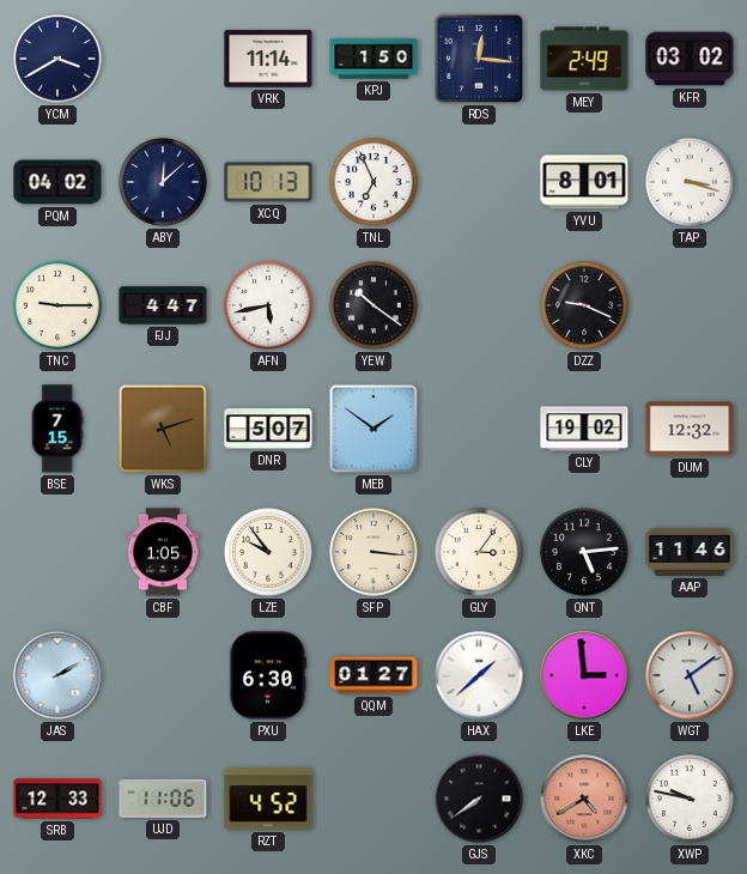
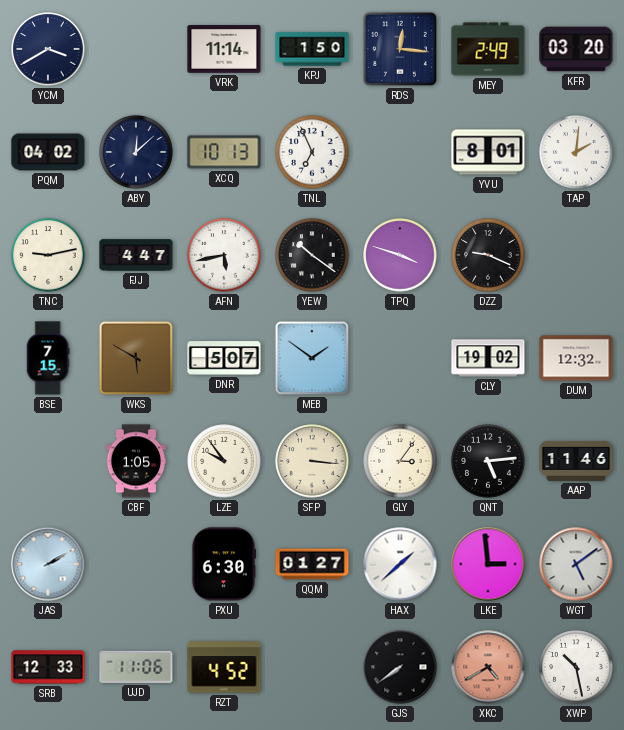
KFR: 03:02 -> 03:20
TAP: 3:18 -> 2:01
TNC: 9:15 -> 9:13
TPQ: none -> 3:48
WKS: 5:12 -> 5:50
XWP: 9:47 -> 10:28
